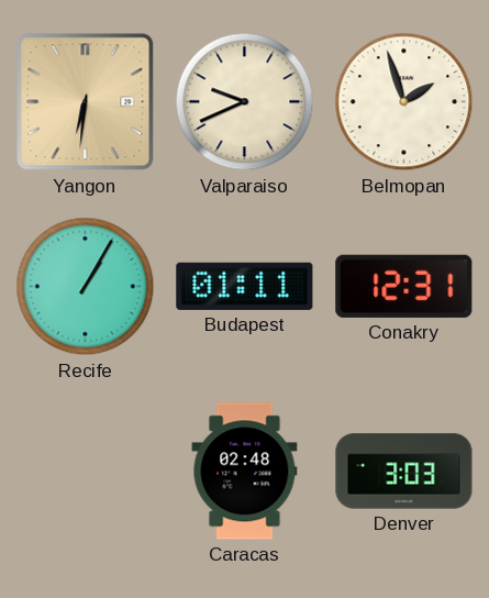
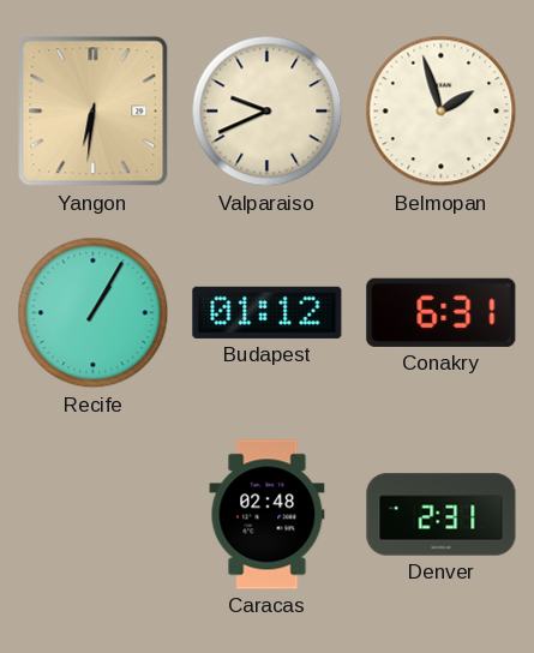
Budapest: 01:11 -> 01:12
Conakry: 12:31 -> 6:31
Denver: 3:03 -> 2:31
